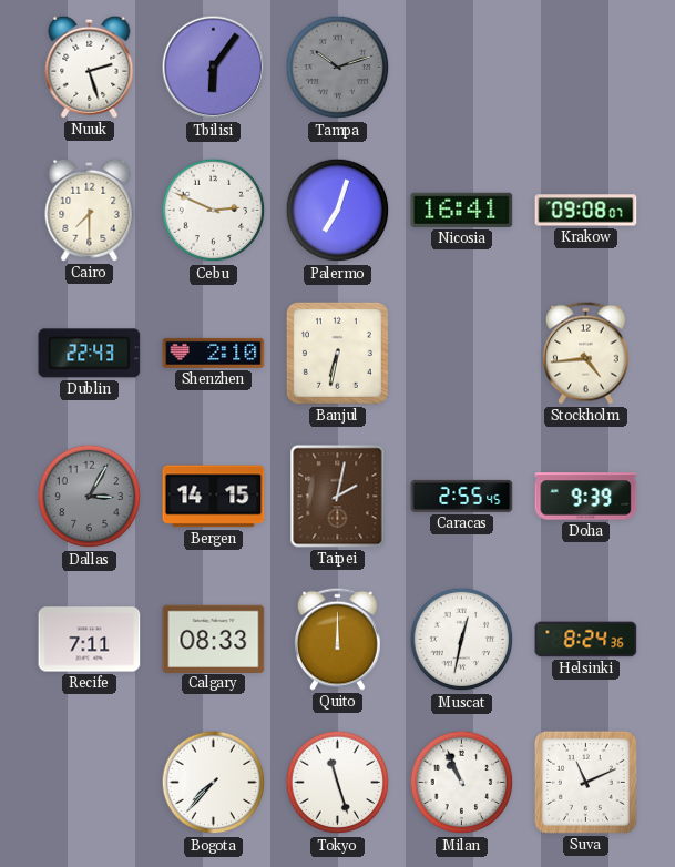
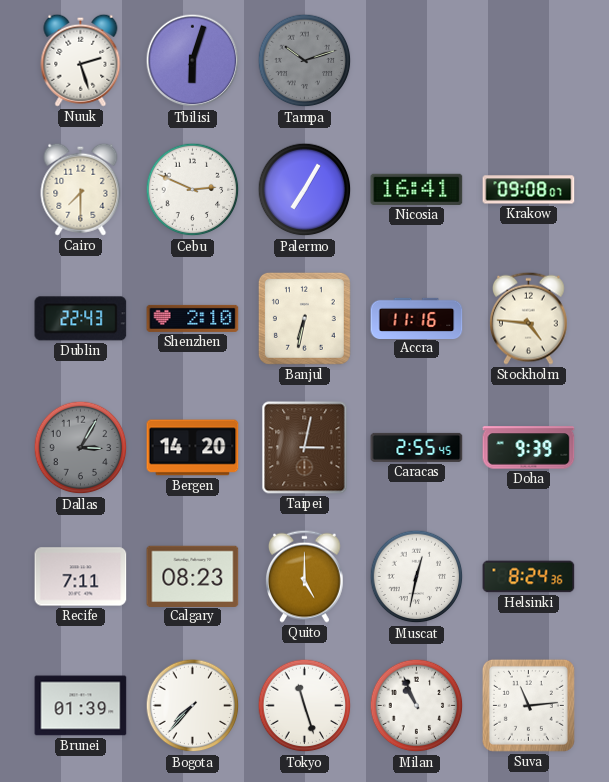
Tbilisi: 6:06 -> 6:03
Palermo: 7:03 -> 7:05
Accra: none -> 11:16
Stockholm: 4:44 -> 4:46
Bergen: 14:15 -> 14:20
Taipei: 2:02 -> 3:02
Calgary: 08:33 -> 08:23
Quito: 12:00 -> 5:00
Brunei: none -> 01:39
Suva: 11:11 -> 11:14
